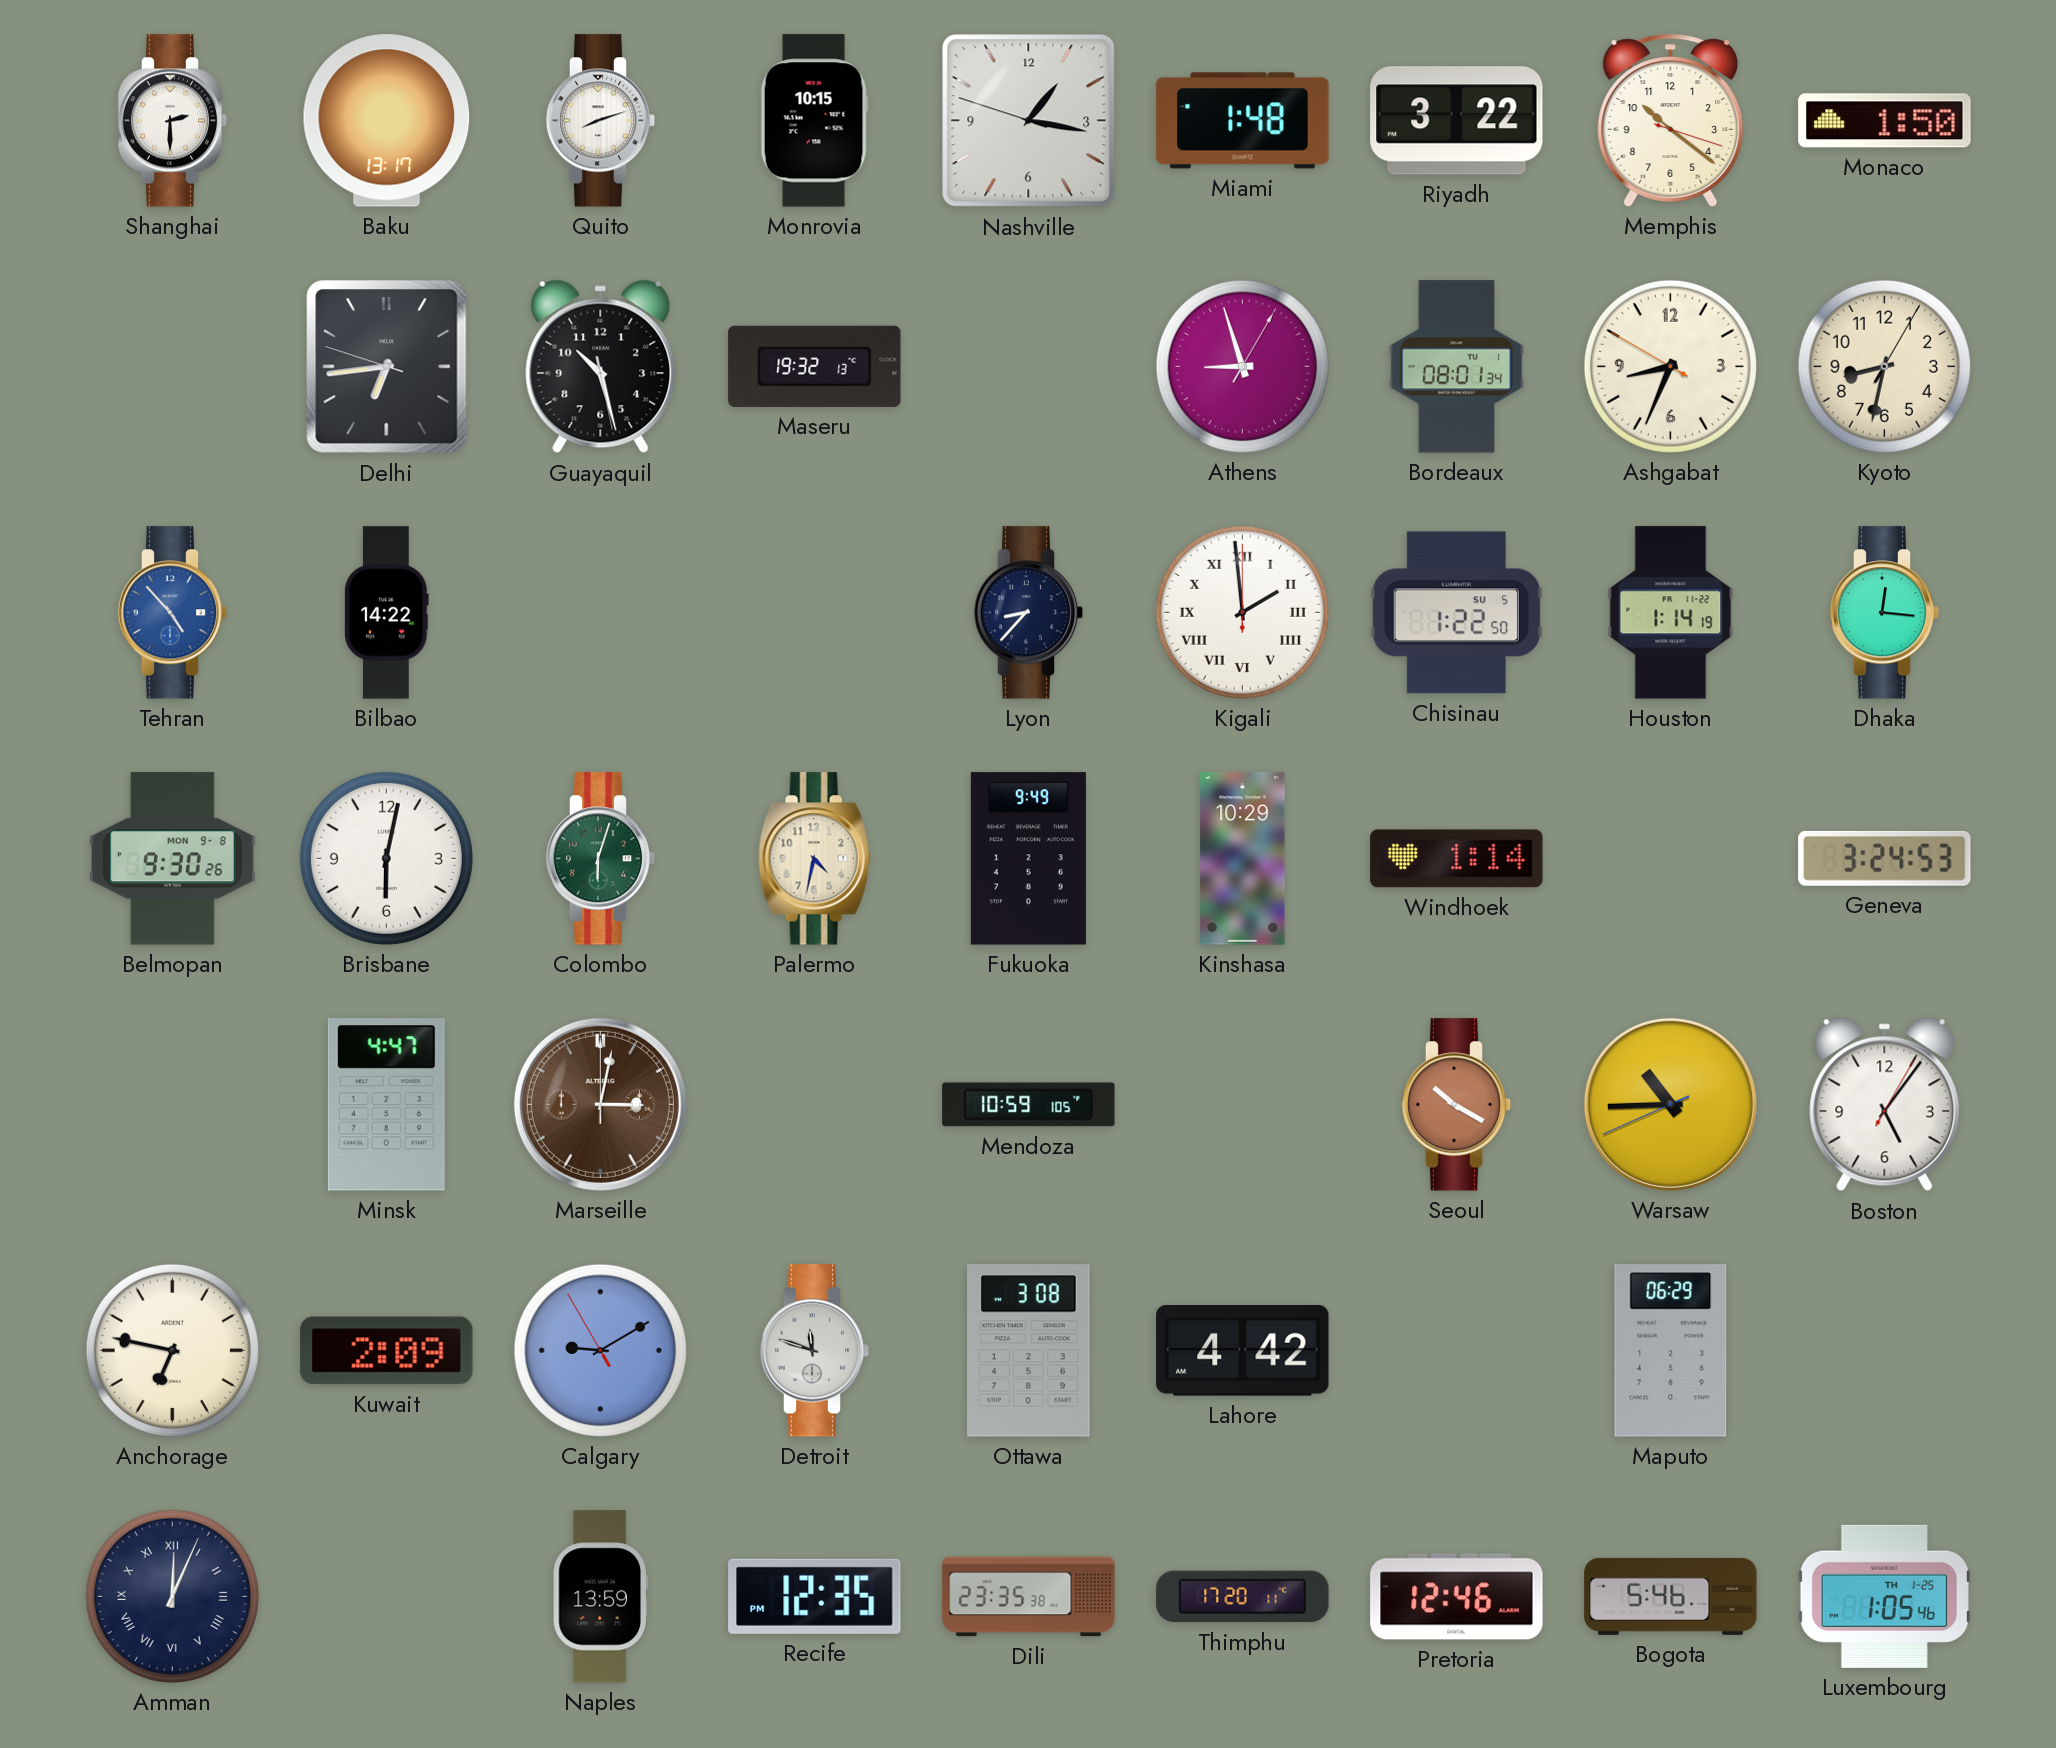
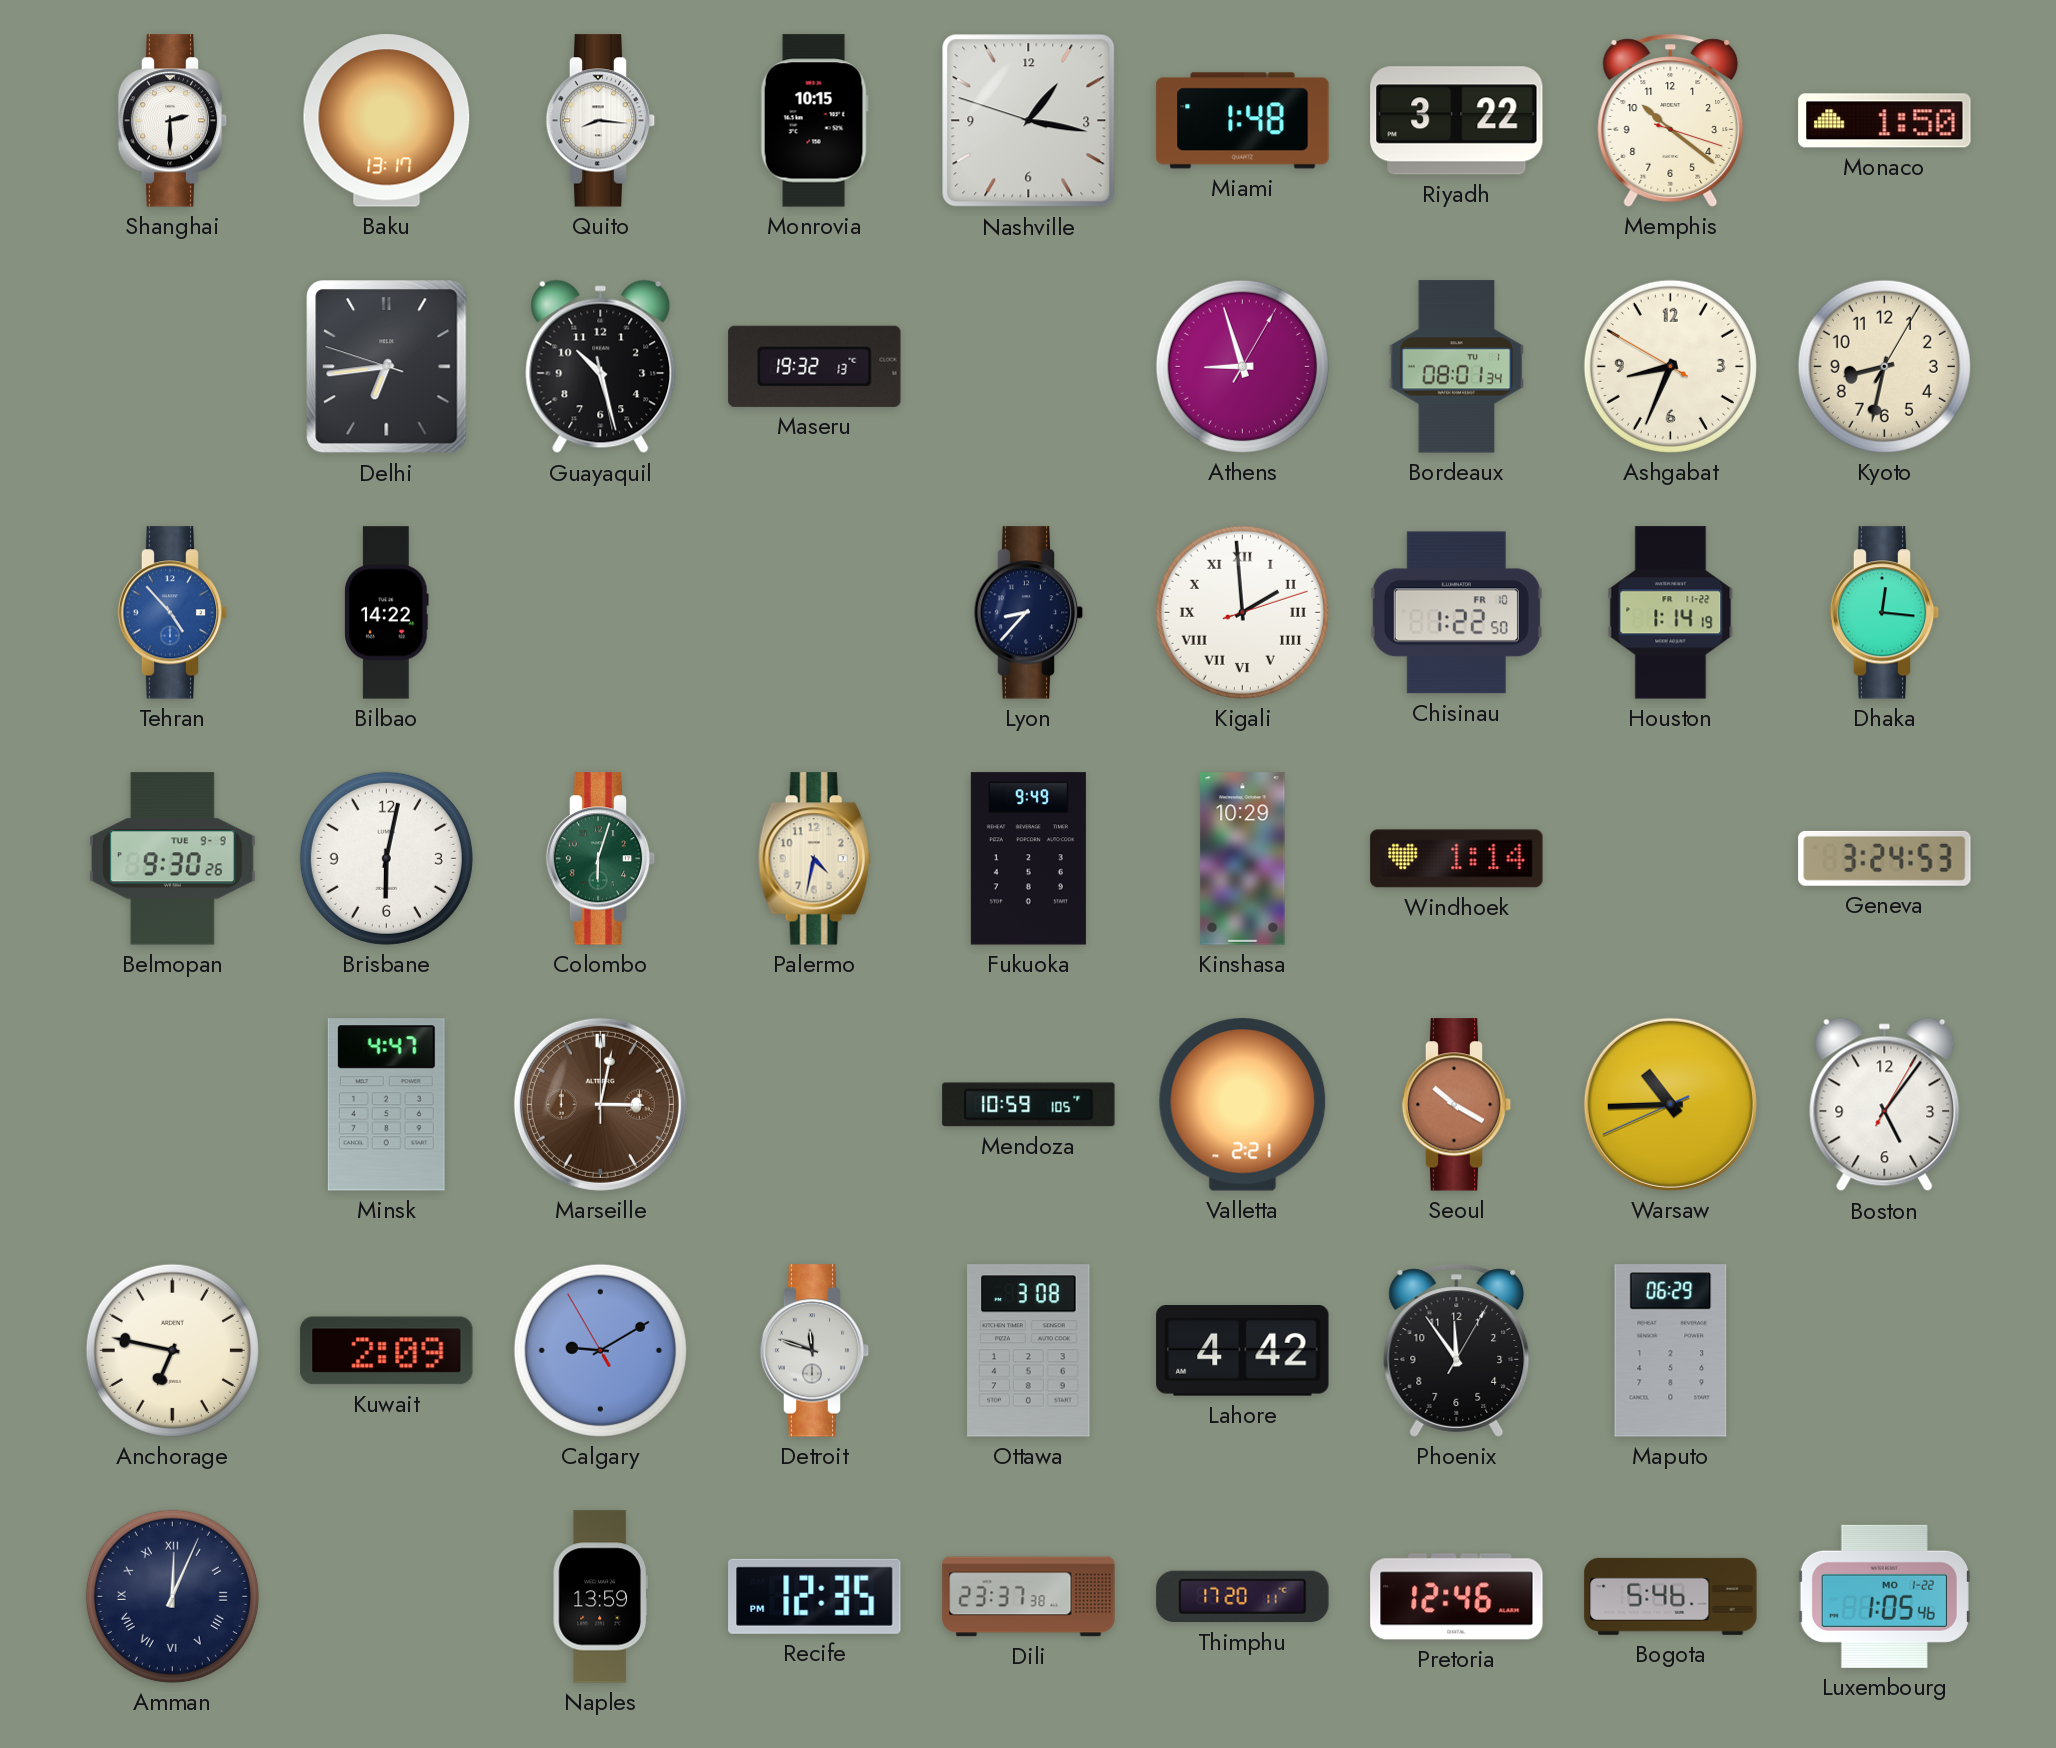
Quito: 8:12 -> 8:16
Kigali: 1:59:00 -> 1:59:12
Chisinau date: SU 5 -> FR 10
Belmopan date: MON 9-8 -> TUE 9-9
Valletta: none -> 2:21
Phoenix: none -> 11:54
Dili: 23:35 -> 23:37
Luxembourg date: TH 1-25 -> MO 1-22
